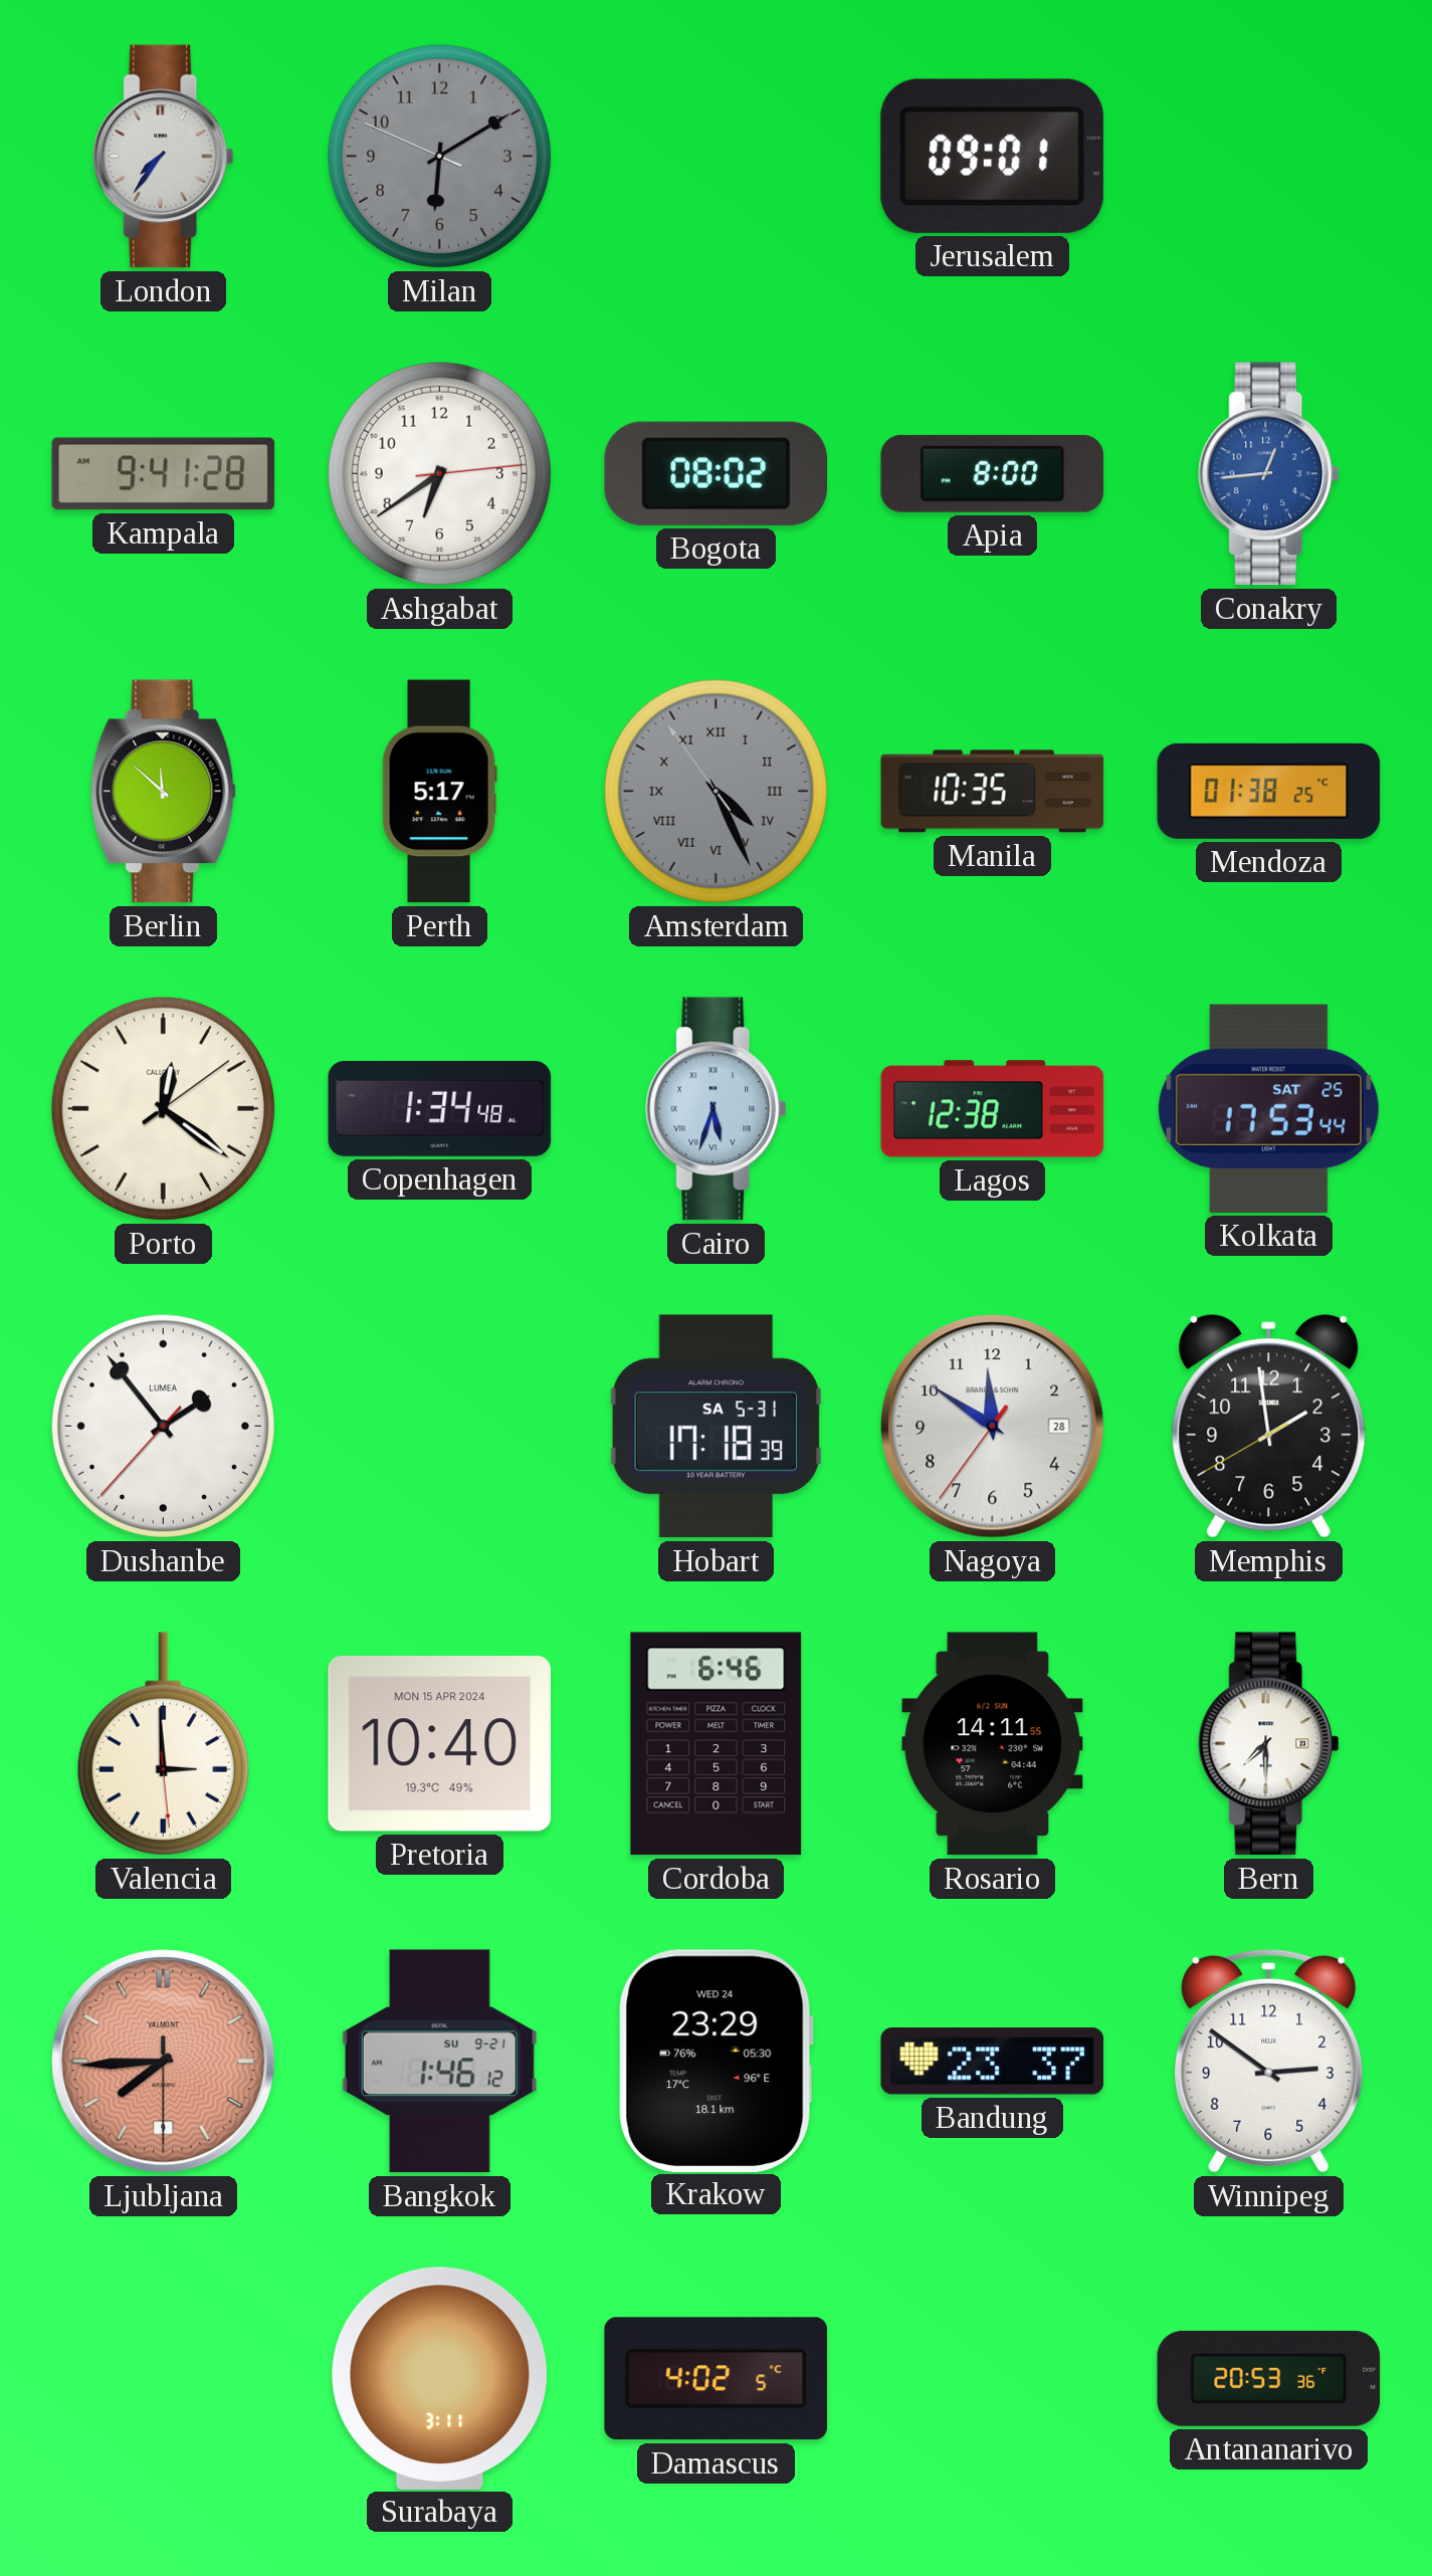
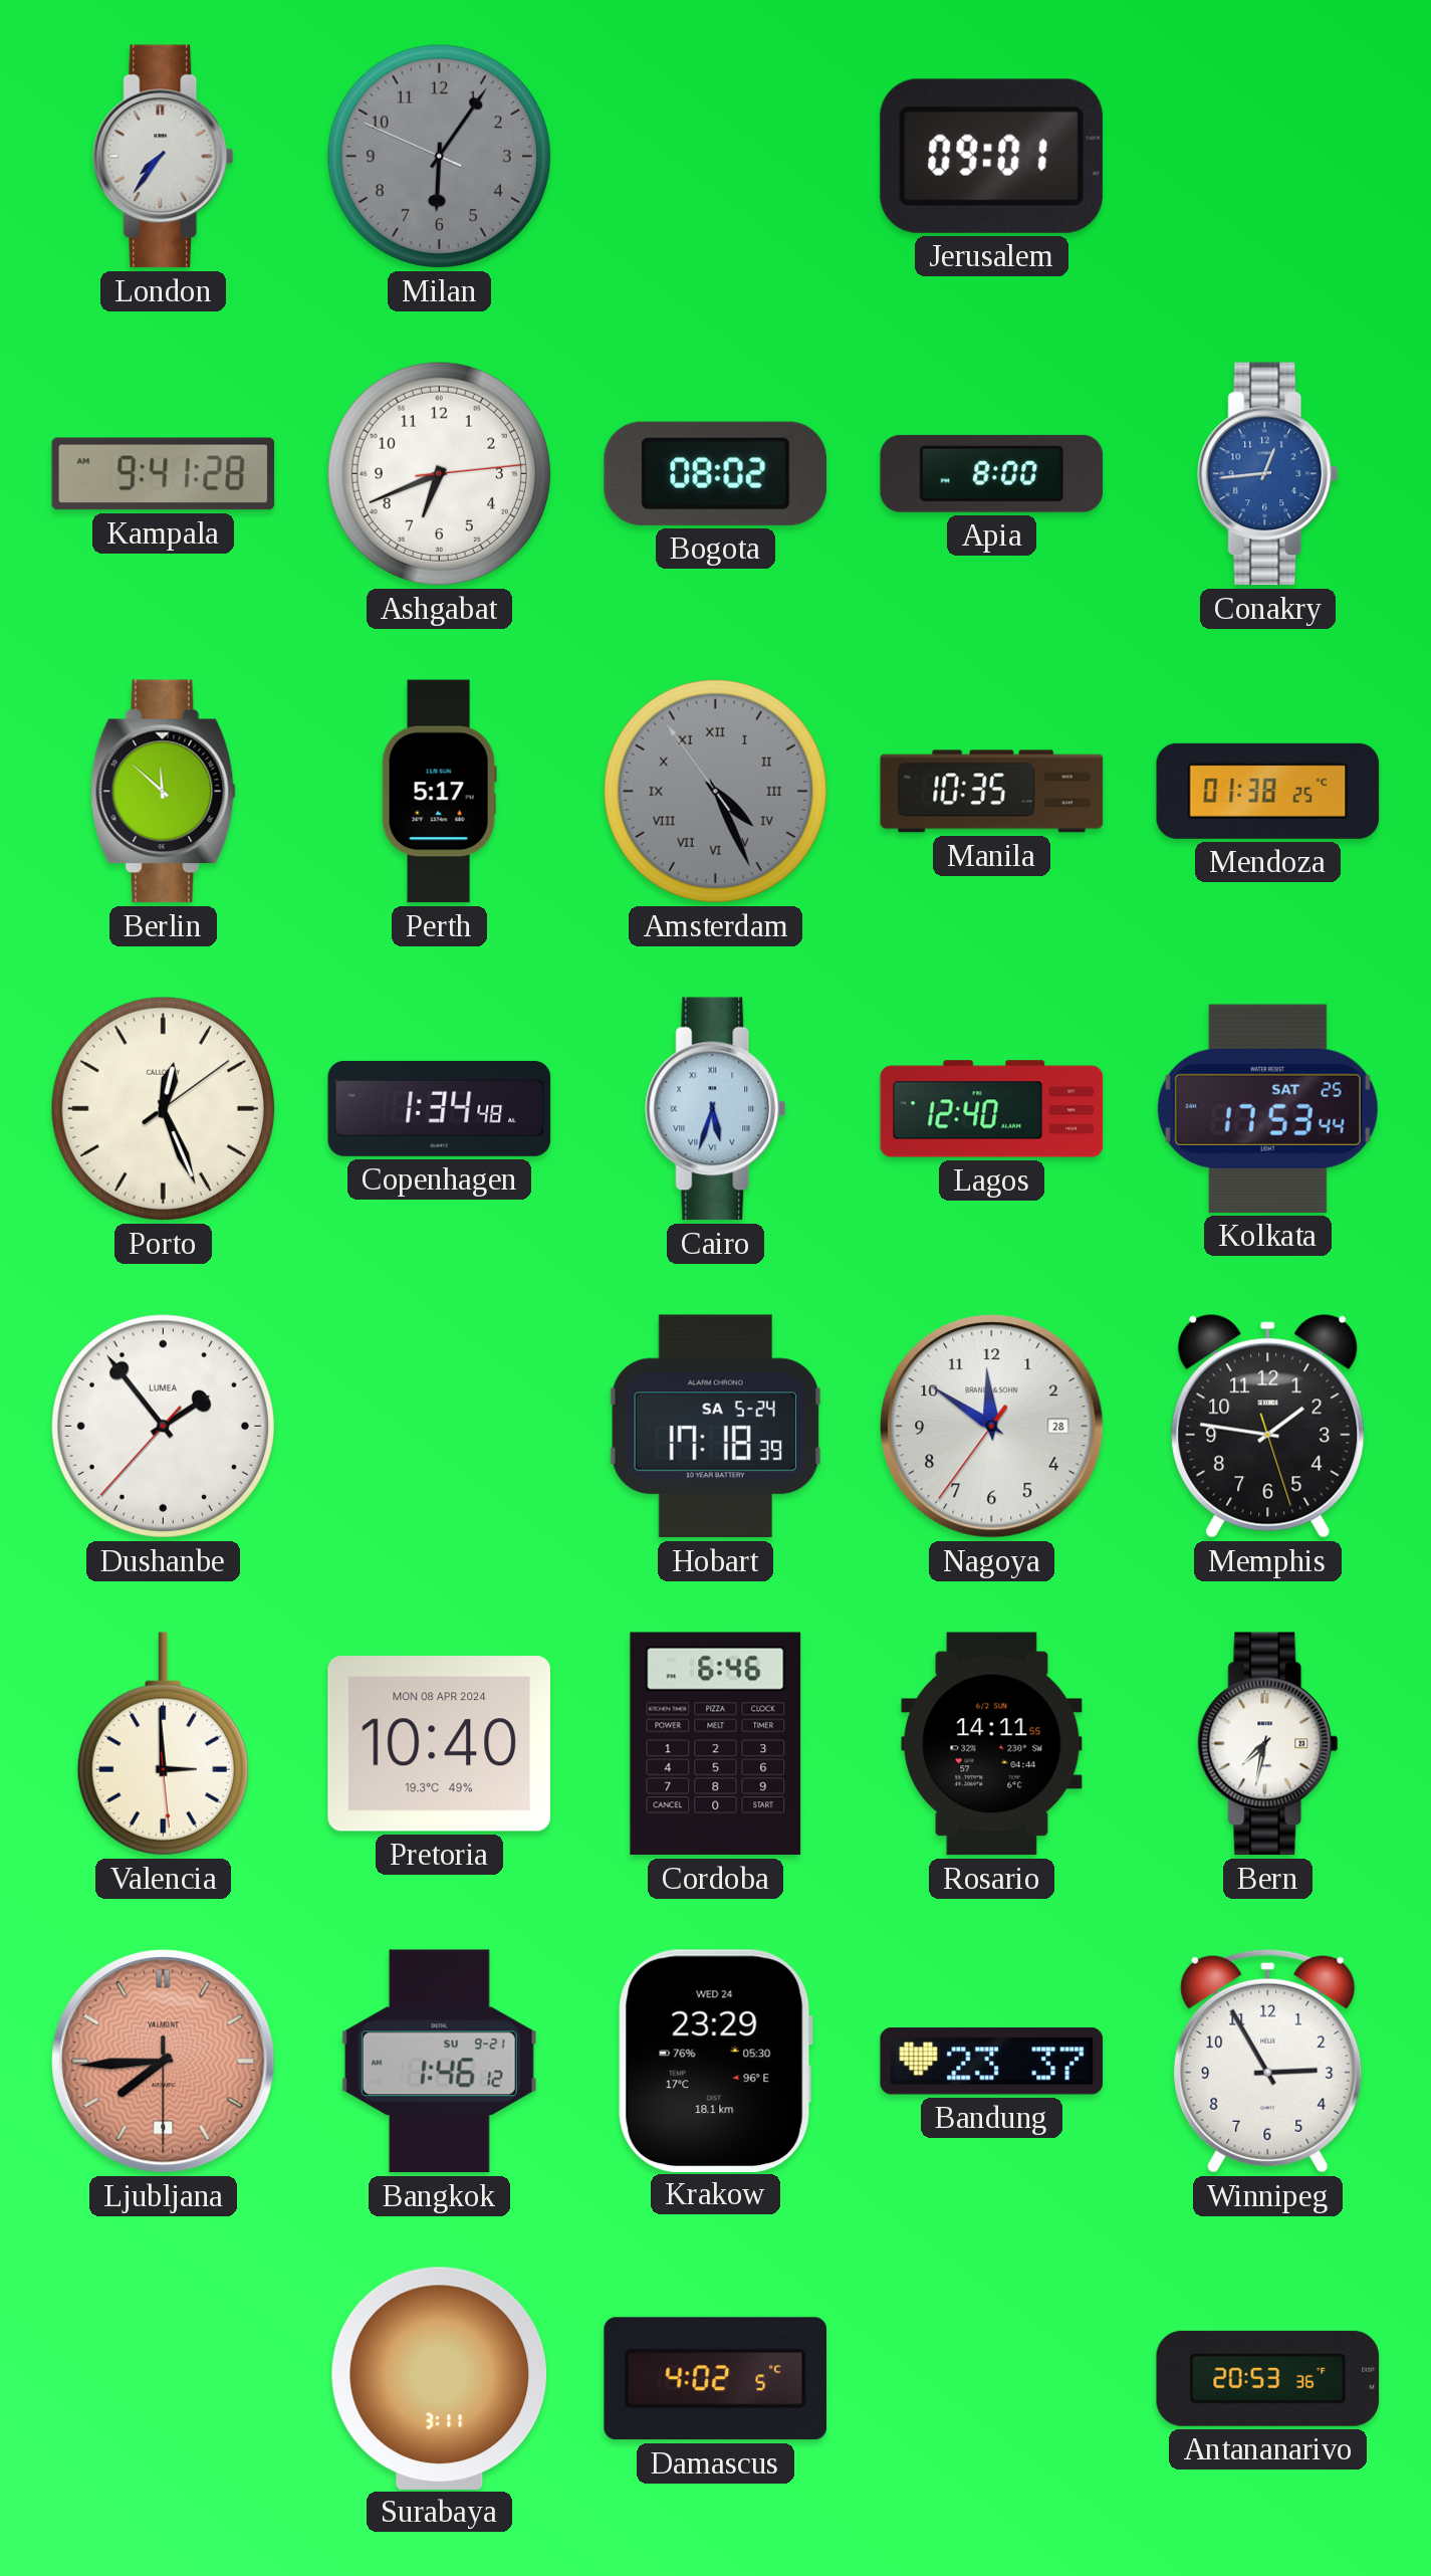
Milan: 6:09 -> 6:05
Ashgabat: 6:39 -> 6:41
Porto: 12:21 -> 12:26
Lagos: 12:38 -> 12:40
Hobart date: SA 5-31 -> SA 5-24
Memphis: 1:58 -> 1:46
Pretoria date: MON 15 APR 2024 -> MON 08 APR 2024
Bern: 7:30 -> 7:32
Winnipeg: 2:51 -> 2:55
